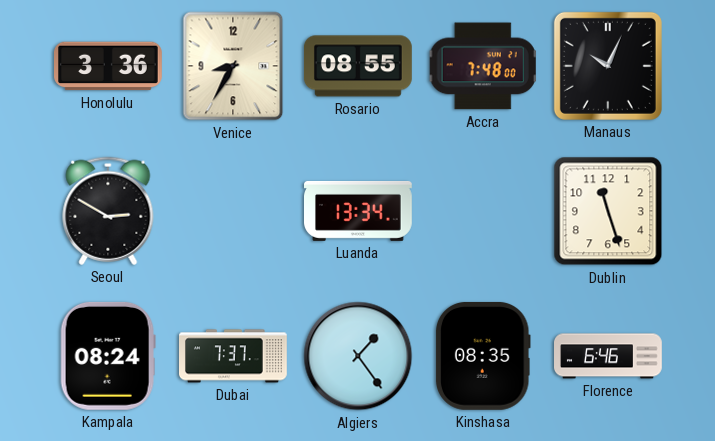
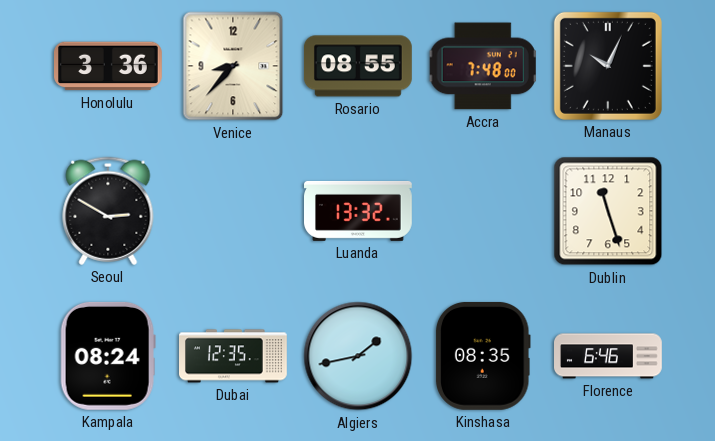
Venice: 8:35 -> 8:37
Luanda: 13:34 -> 13:32
Dubai: 7:37 -> 12:35
Algiers: 1:24 -> 1:43
